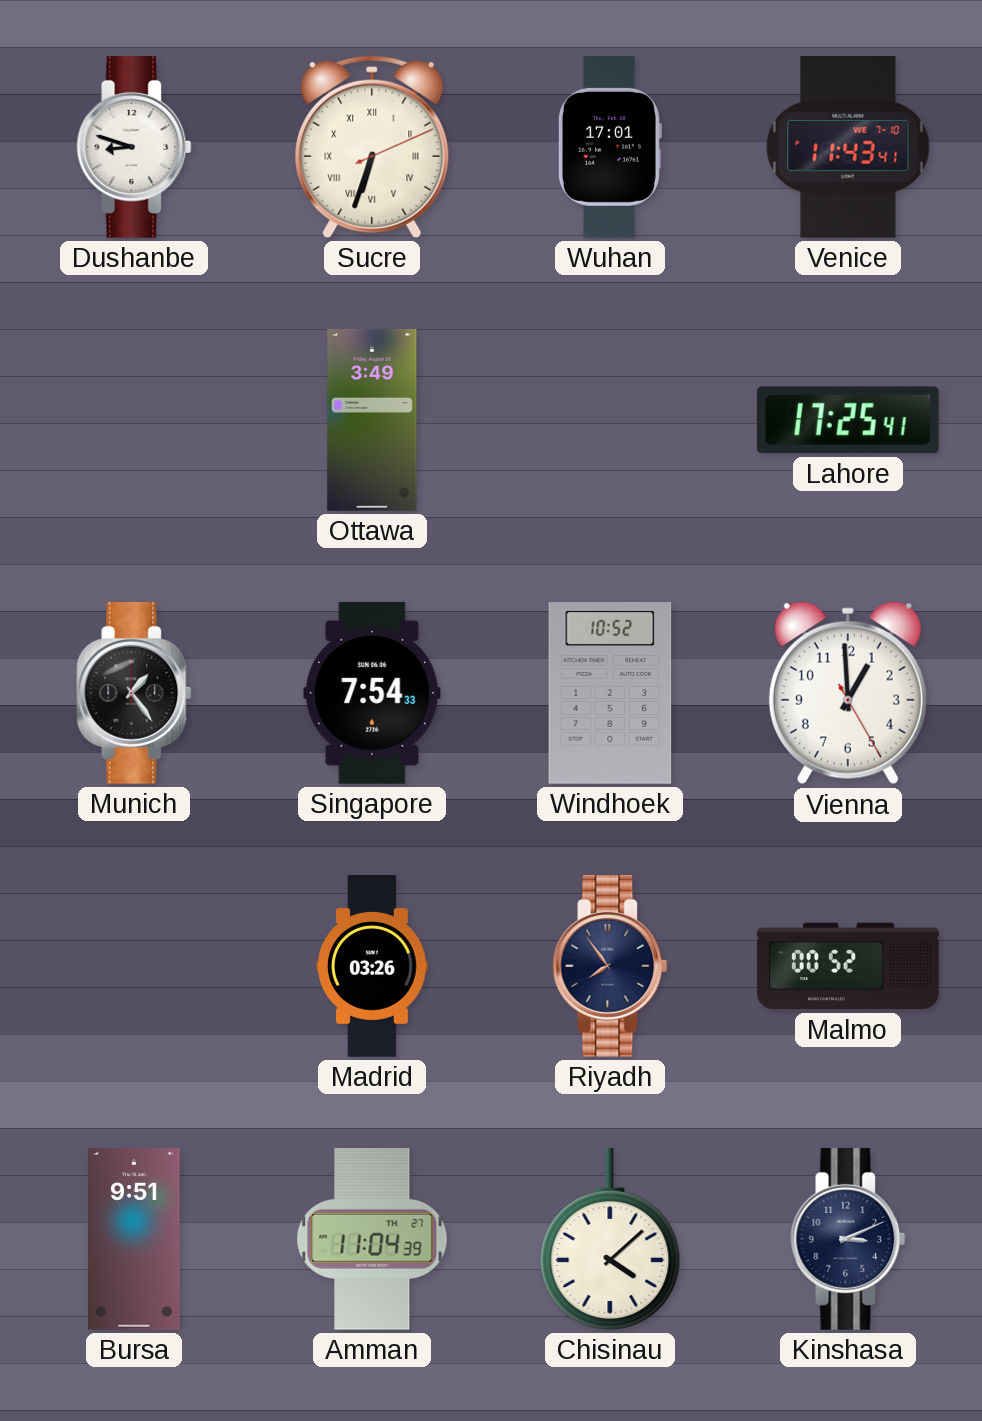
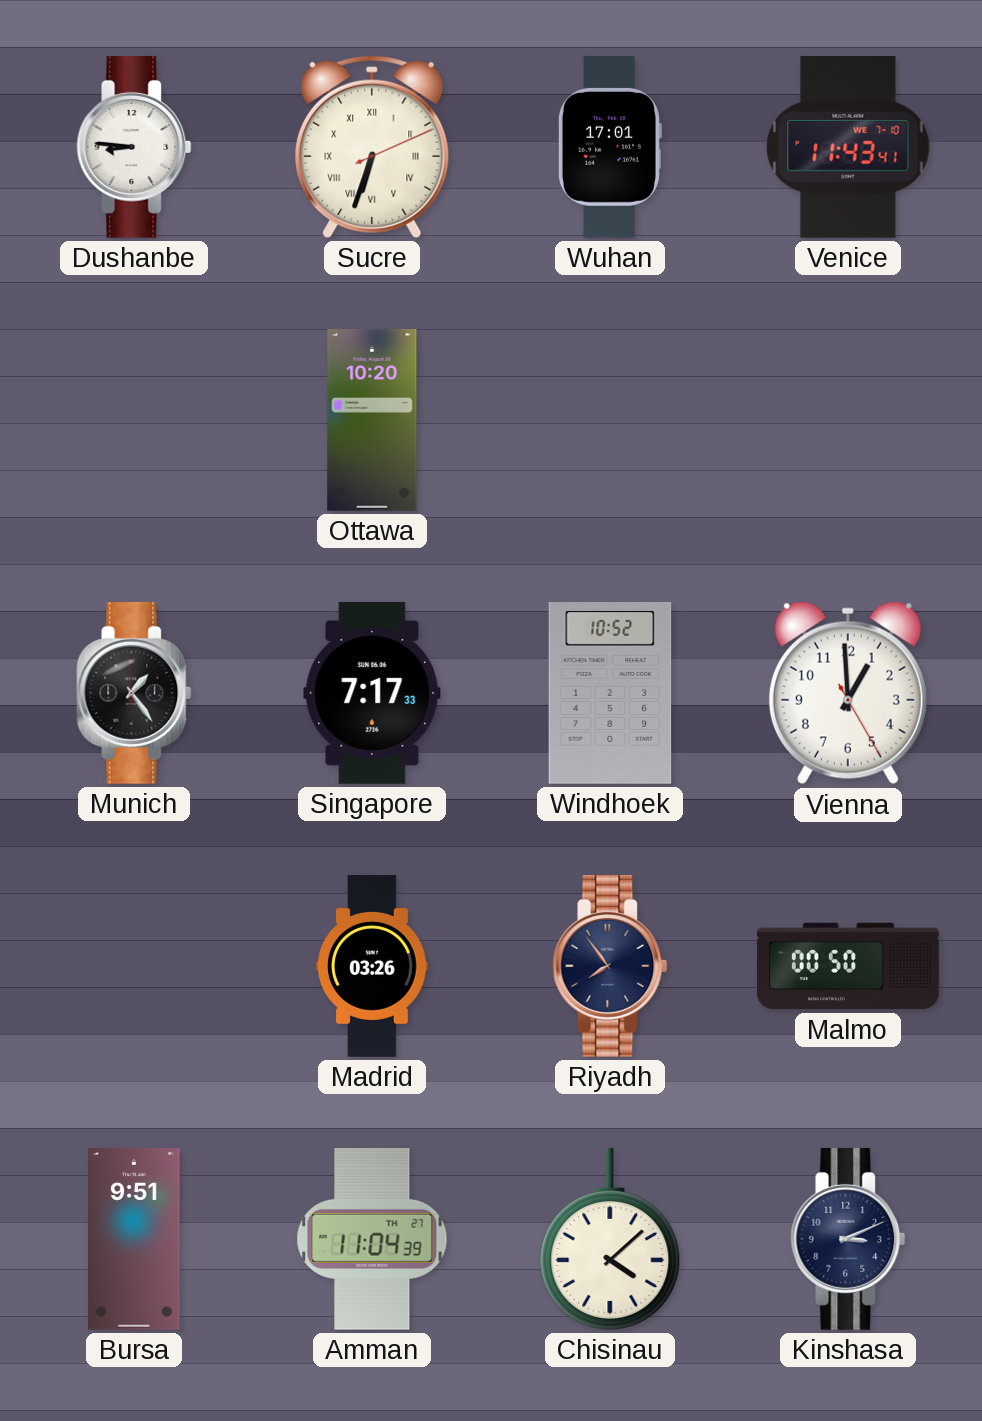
Dushanbe: 8:48 -> 8:46
Ottawa: 3:49 -> 10:20
Lahore: 17:25 -> none
Singapore: 7:54 -> 7:17
Malmo: 00:52 -> 00:50
